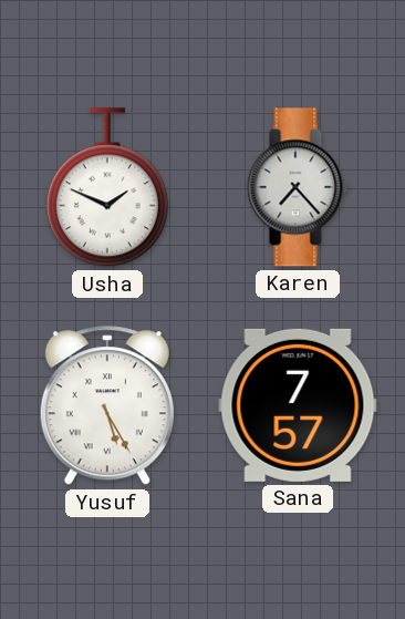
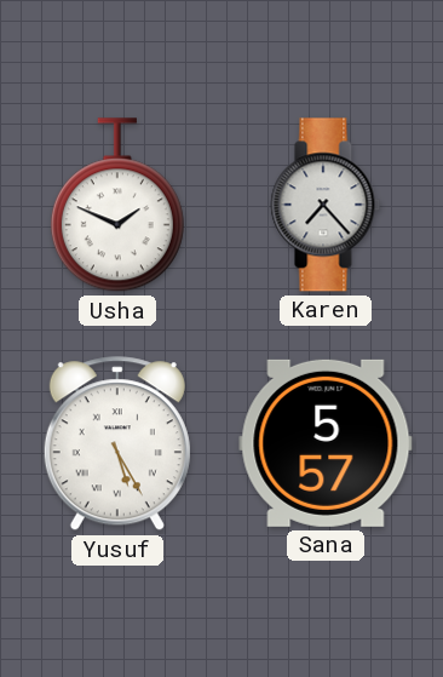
Sana: 7:57 -> 5:57
